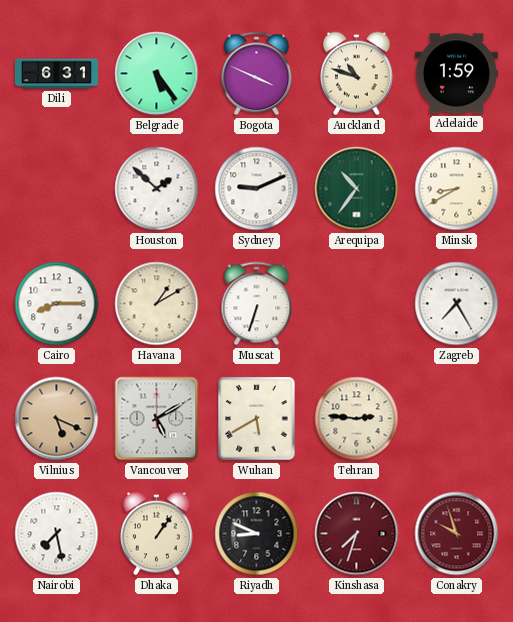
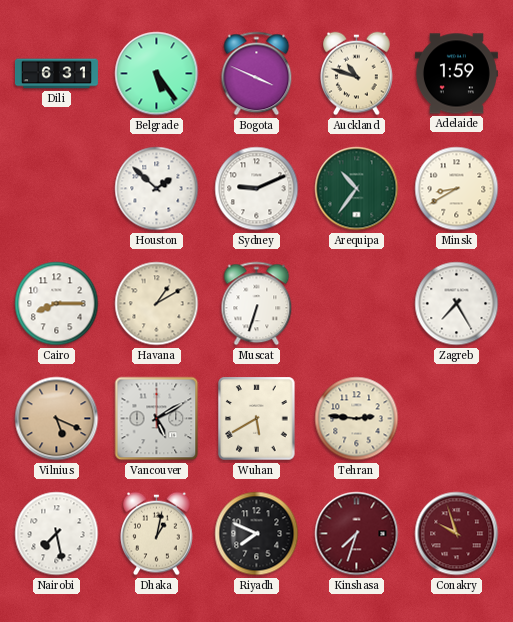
Dhaka: 1:06 -> 1:02
Riyadh: 8:49 -> 7:49
